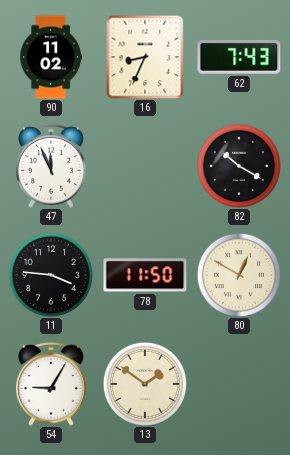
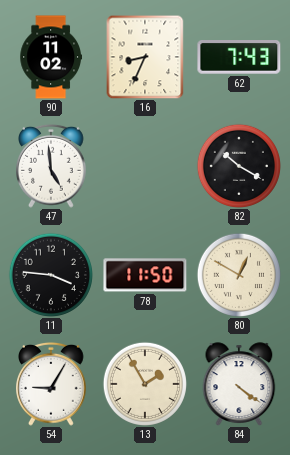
47: 11:56 -> 4:59
13: 1:51 -> 1:55
84: none -> 4:21
